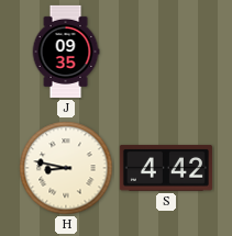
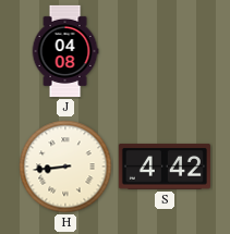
J: 09:35 -> 04:08
H: 8:47 -> 8:44
